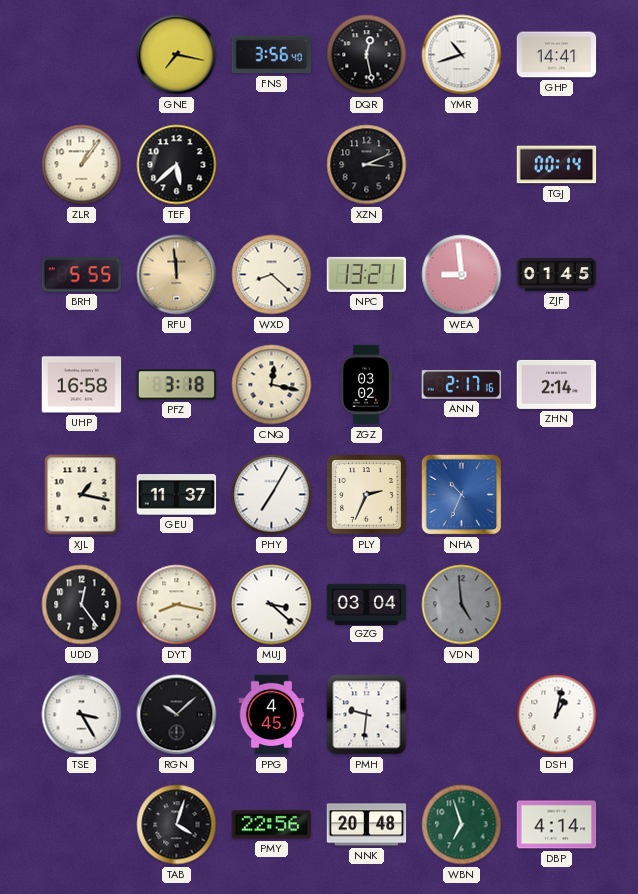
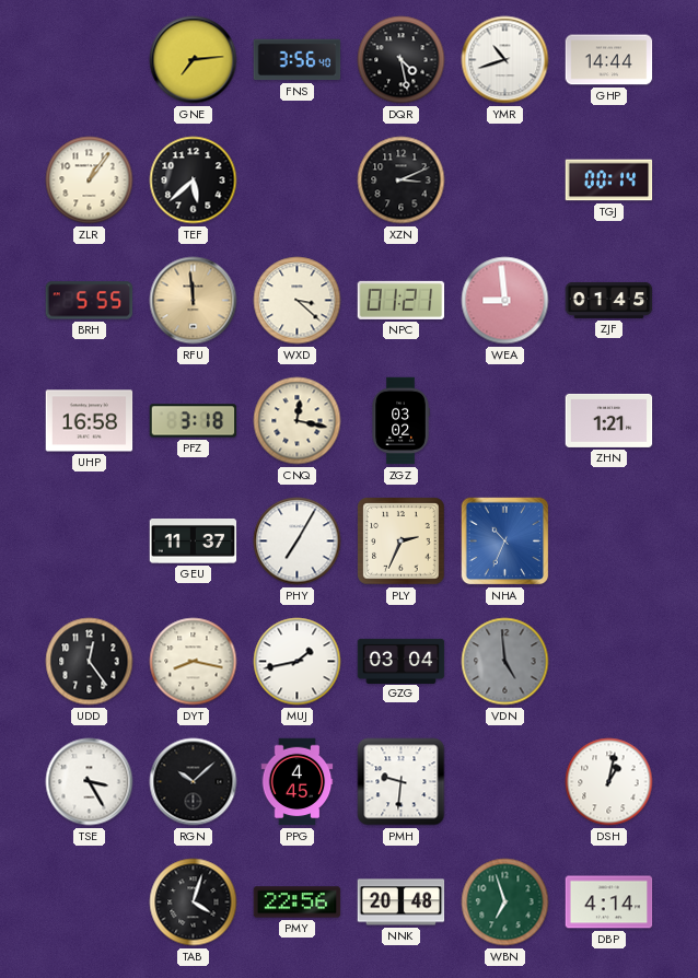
GNE: 7:17 -> 7:14
DQR: 12:28 -> 4:28
GHP: 14:41 -> 14:44
WXD: 8:22 -> 3:22
NPC: 13:21 -> 01:21
ANN: 2:17 -> none
ZHN: 2:14 -> 1:21
XJL: 1:17 -> none
MUJ: 3:22 -> 1:43
